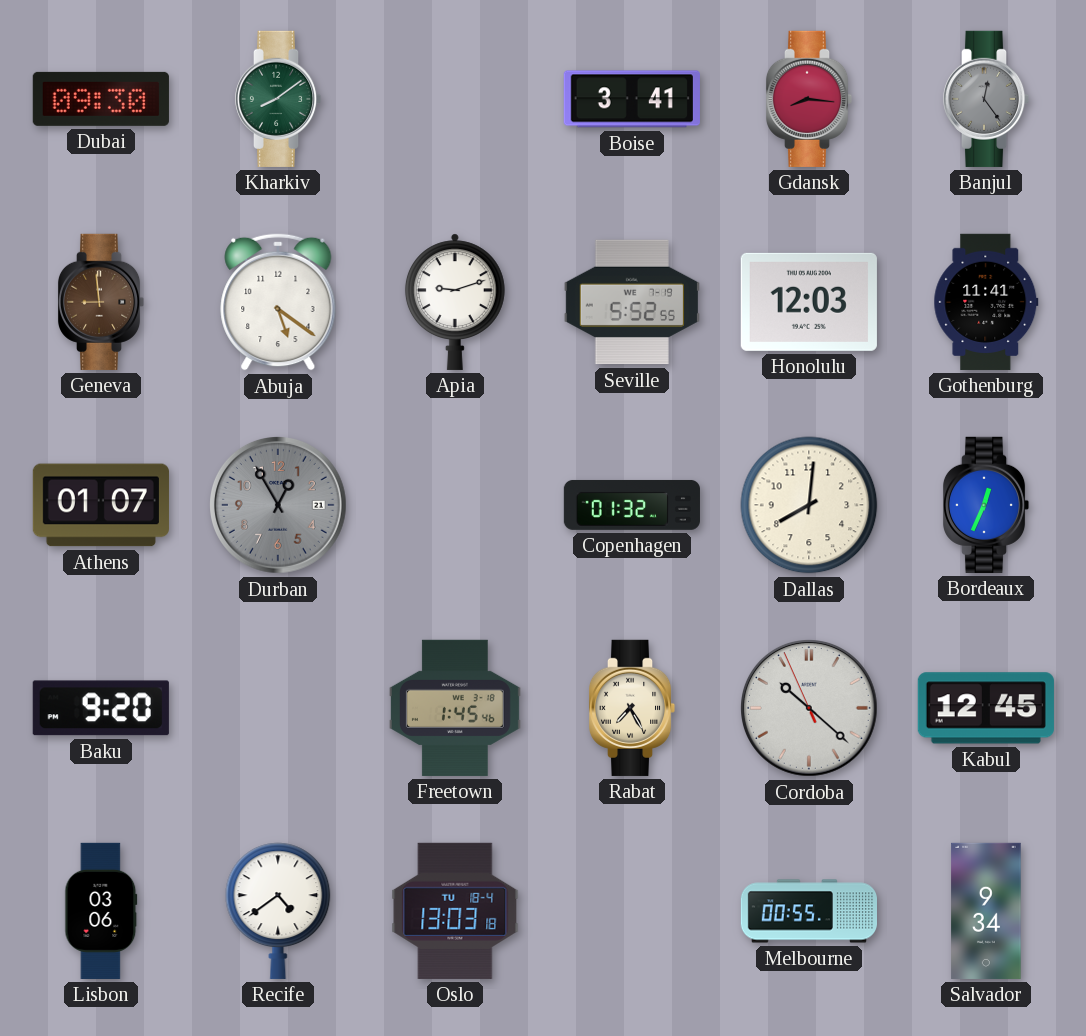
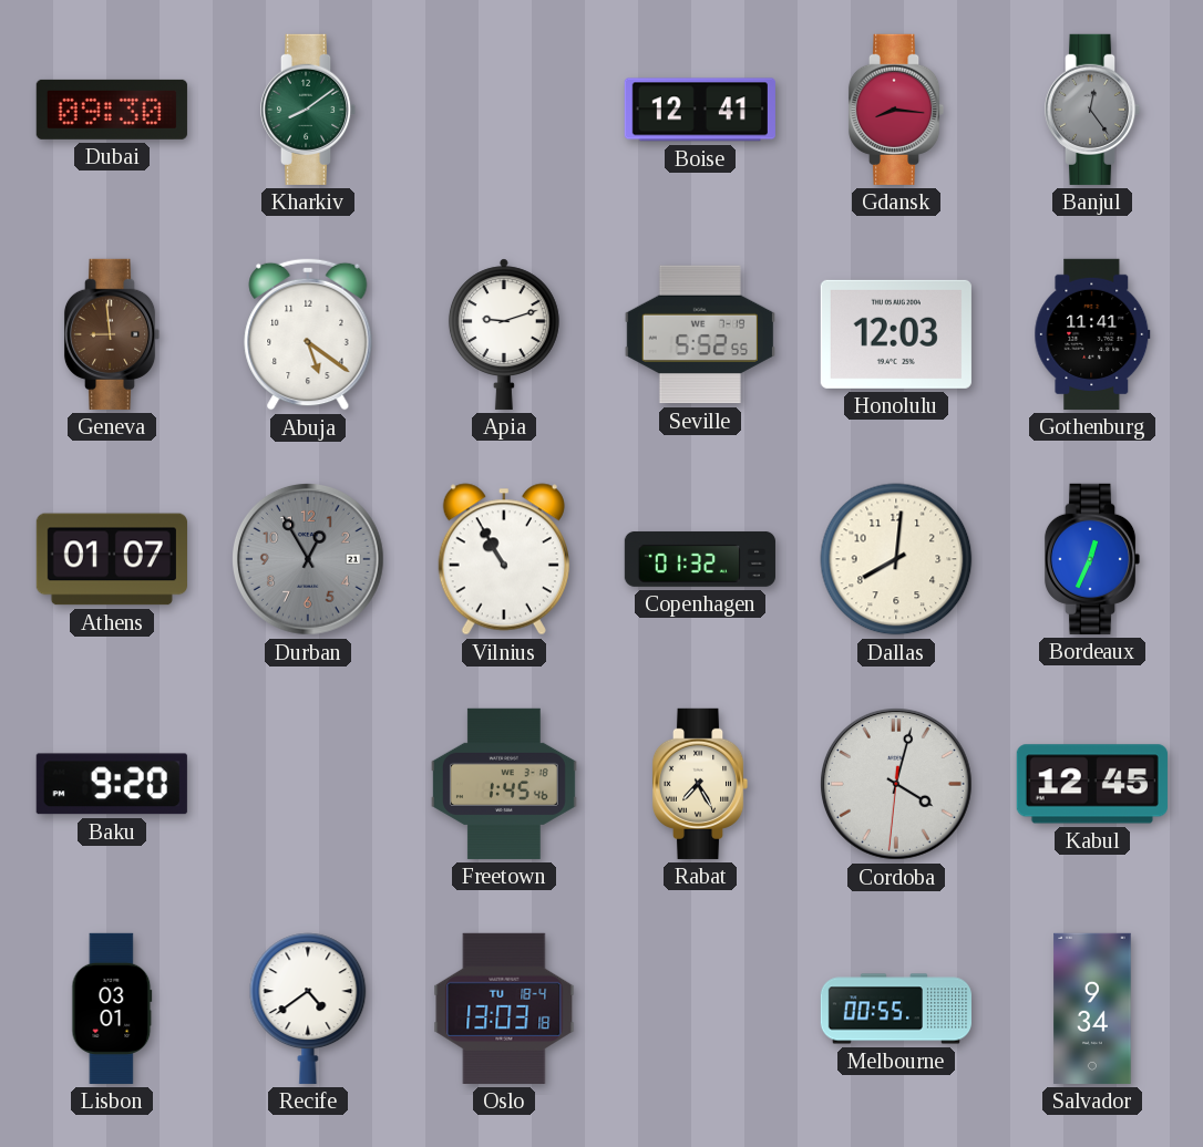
Boise: 3:41 -> 12:41
Vilnius: none -> 10:55
Cordoba: 10:21 -> 4:02
Lisbon: 03:06 -> 03:01
